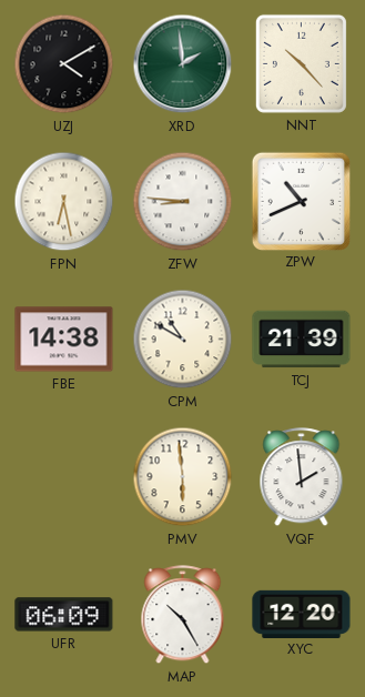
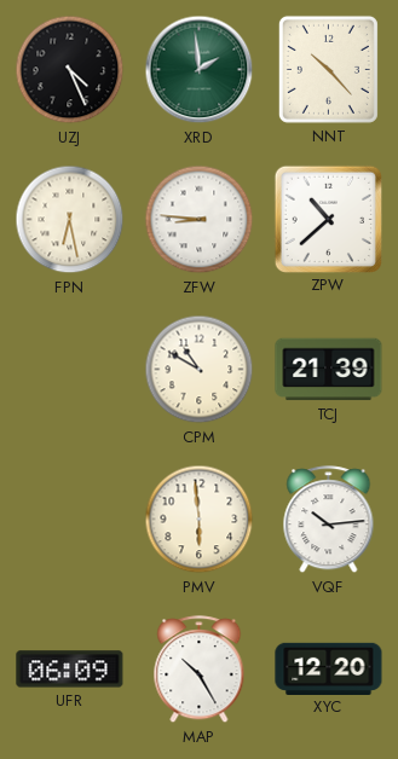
UZJ: 4:10 -> 4:26
ZPW: 10:41 -> 10:38
FBE: 14:38 -> none
VQF: 1:59 -> 10:14
